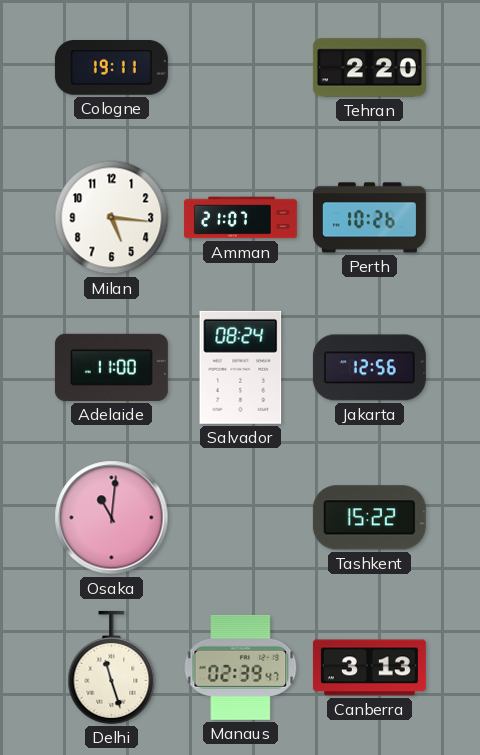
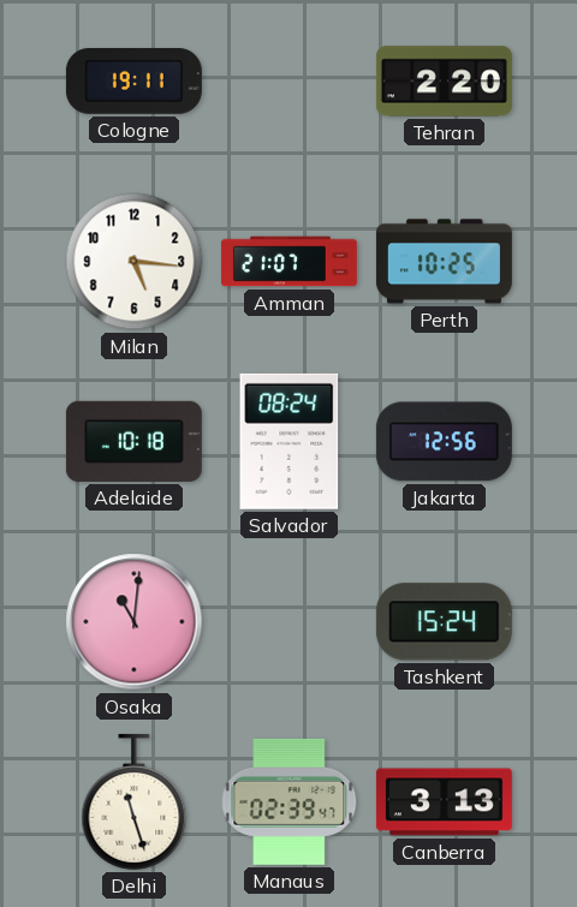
Perth: 10:26 -> 10:25
Adelaide: 11:00 -> 10:18
Tashkent: 15:22 -> 15:24
